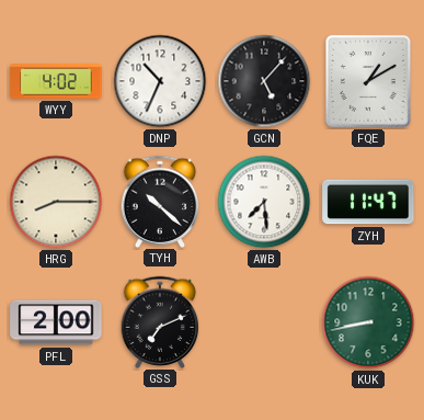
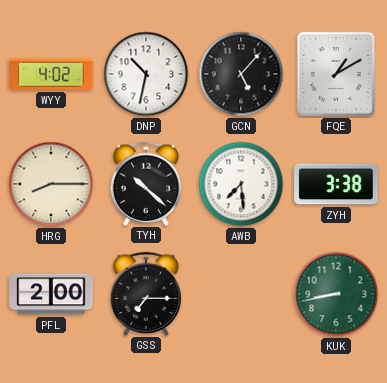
DNP: 10:34 -> 10:32
ZYH: 11:47 -> 3:38
GSS: 7:11 -> 7:15
